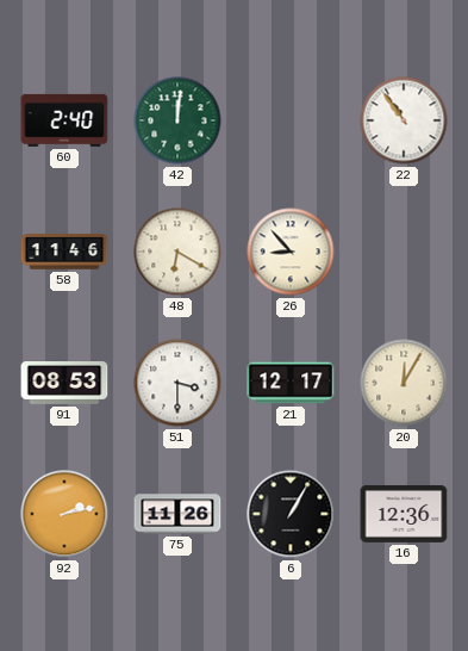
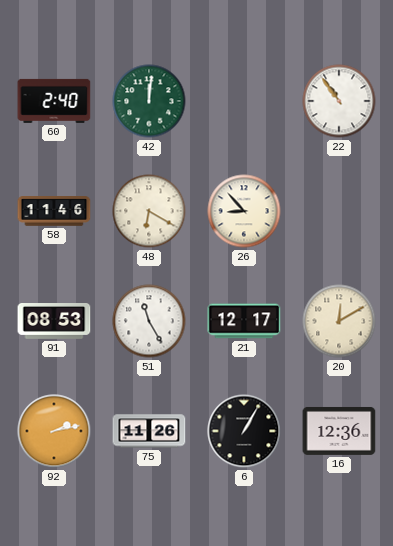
51: 3:30 -> 11:25
20: 12:05 -> 12:10
